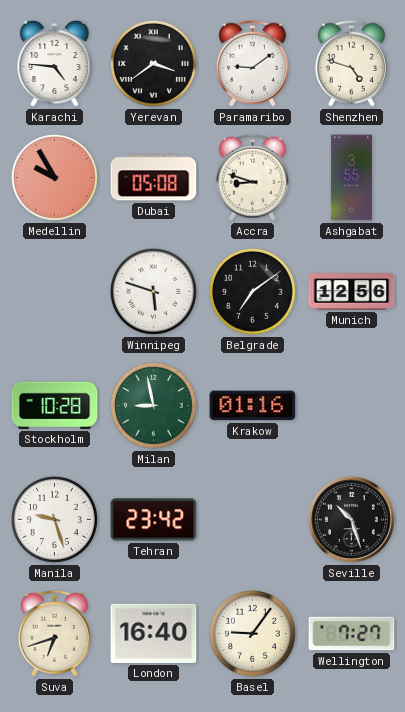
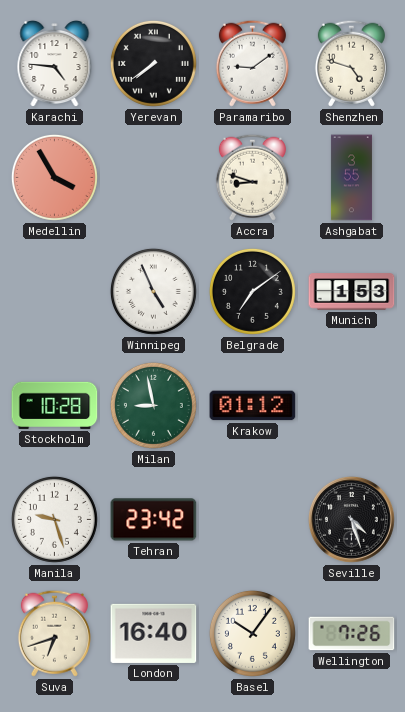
Yerevan: 3:39 -> 7:39
Medellin: 9:55 -> 3:55
Dubai: 05:08 -> none
Winnipeg: 5:48 -> 4:56
Munich: 12:56 -> 1:53
Krakow: 01:16 -> 01:12
Seville: 10:27 -> 4:27
Basel: 9:06 -> 10:06
Wellington: 7:27 -> 7:26
